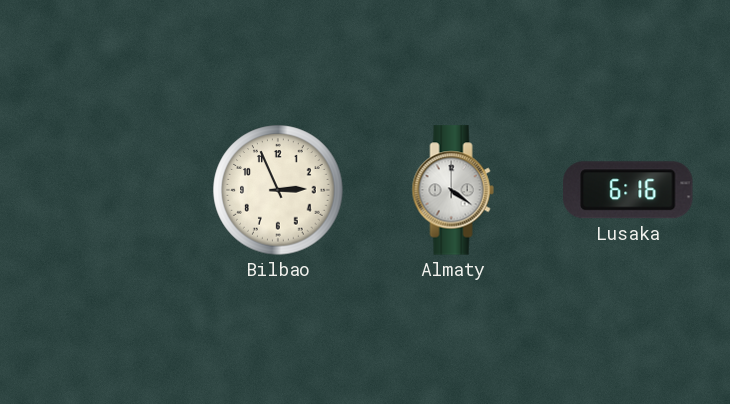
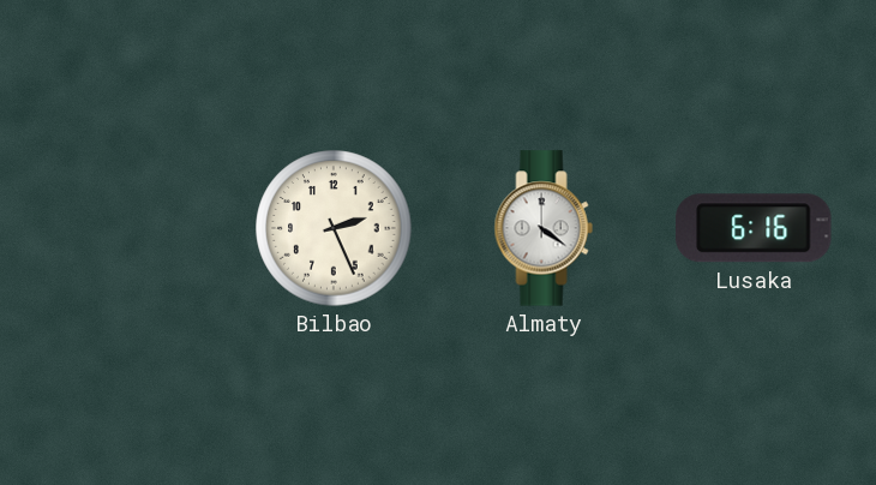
Bilbao: 2:56 -> 2:26
